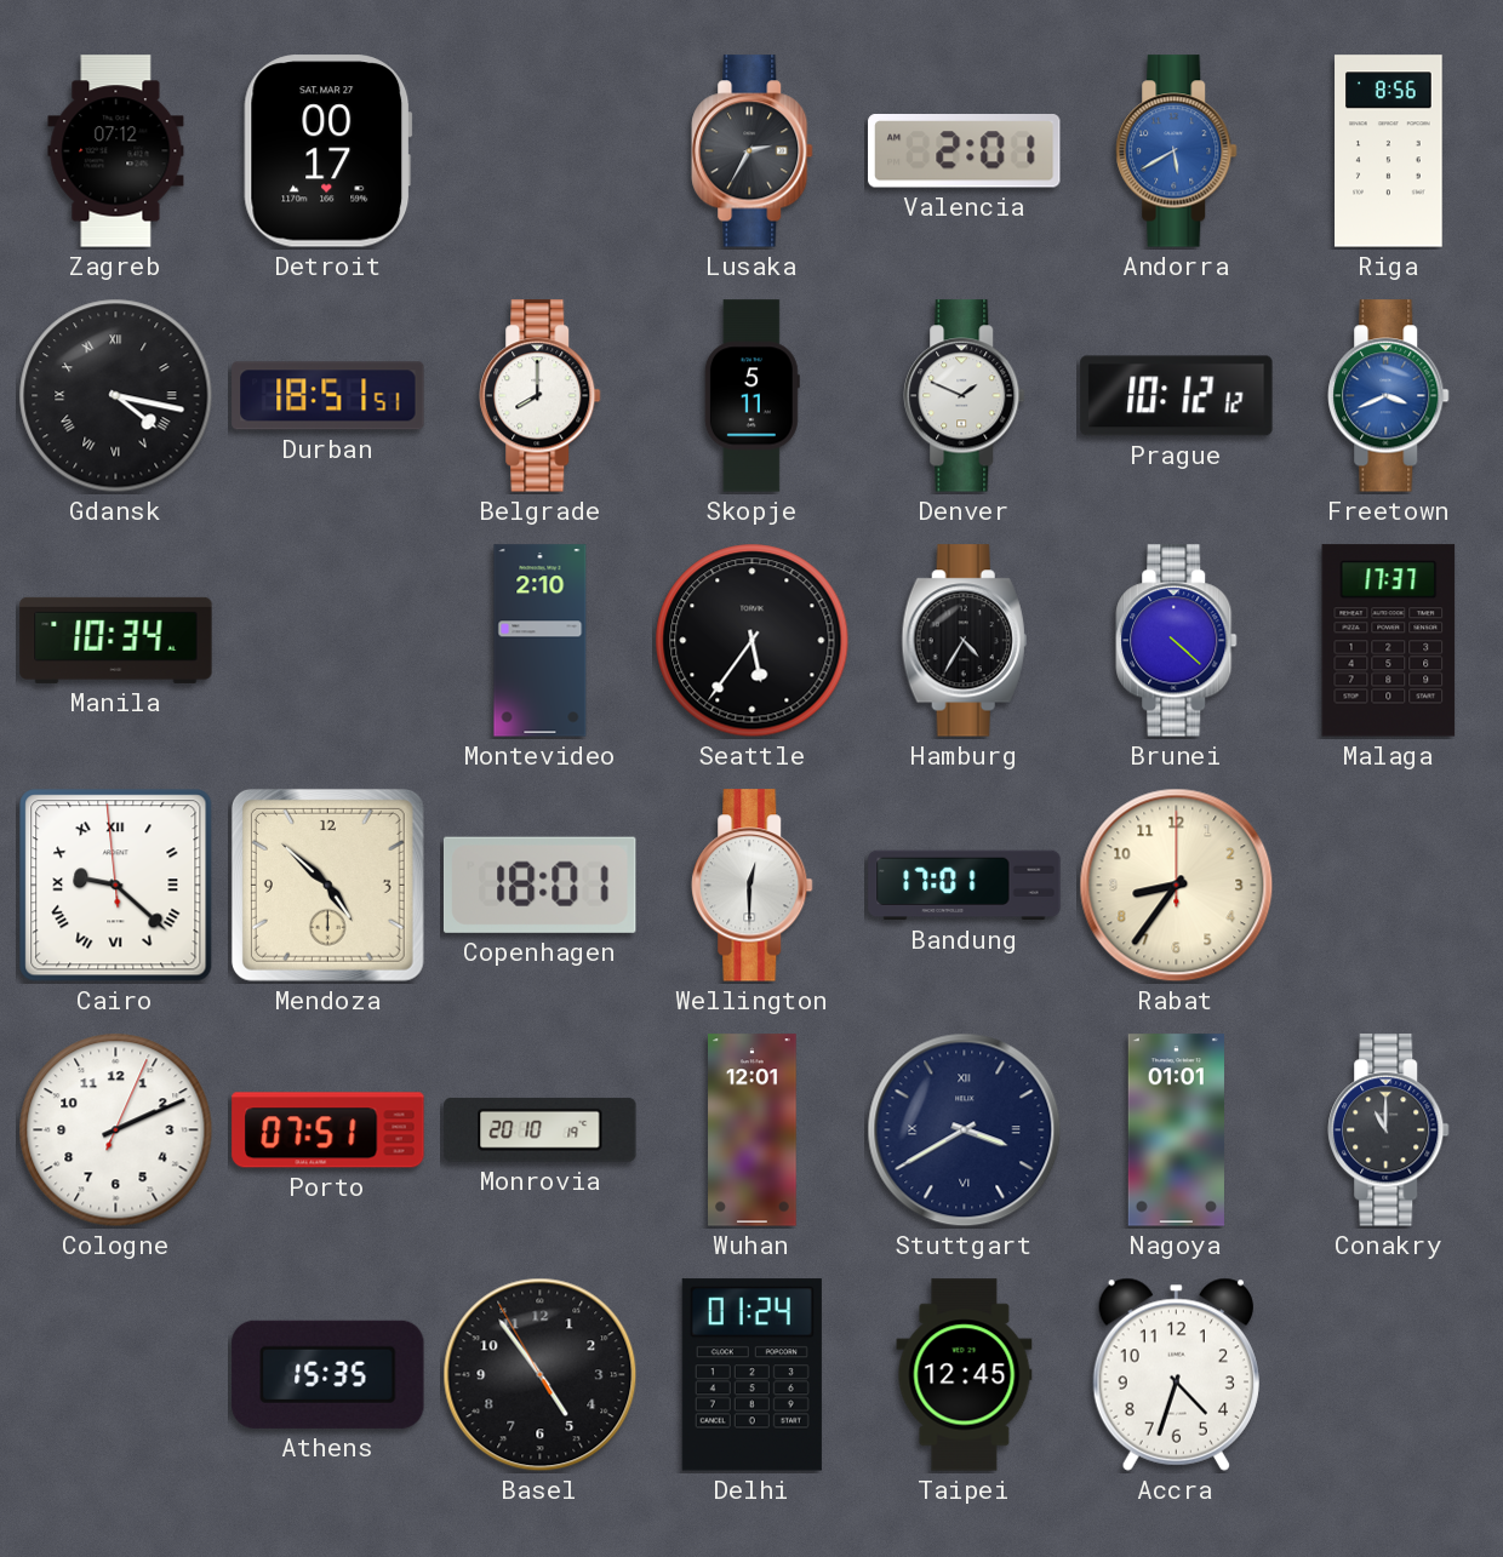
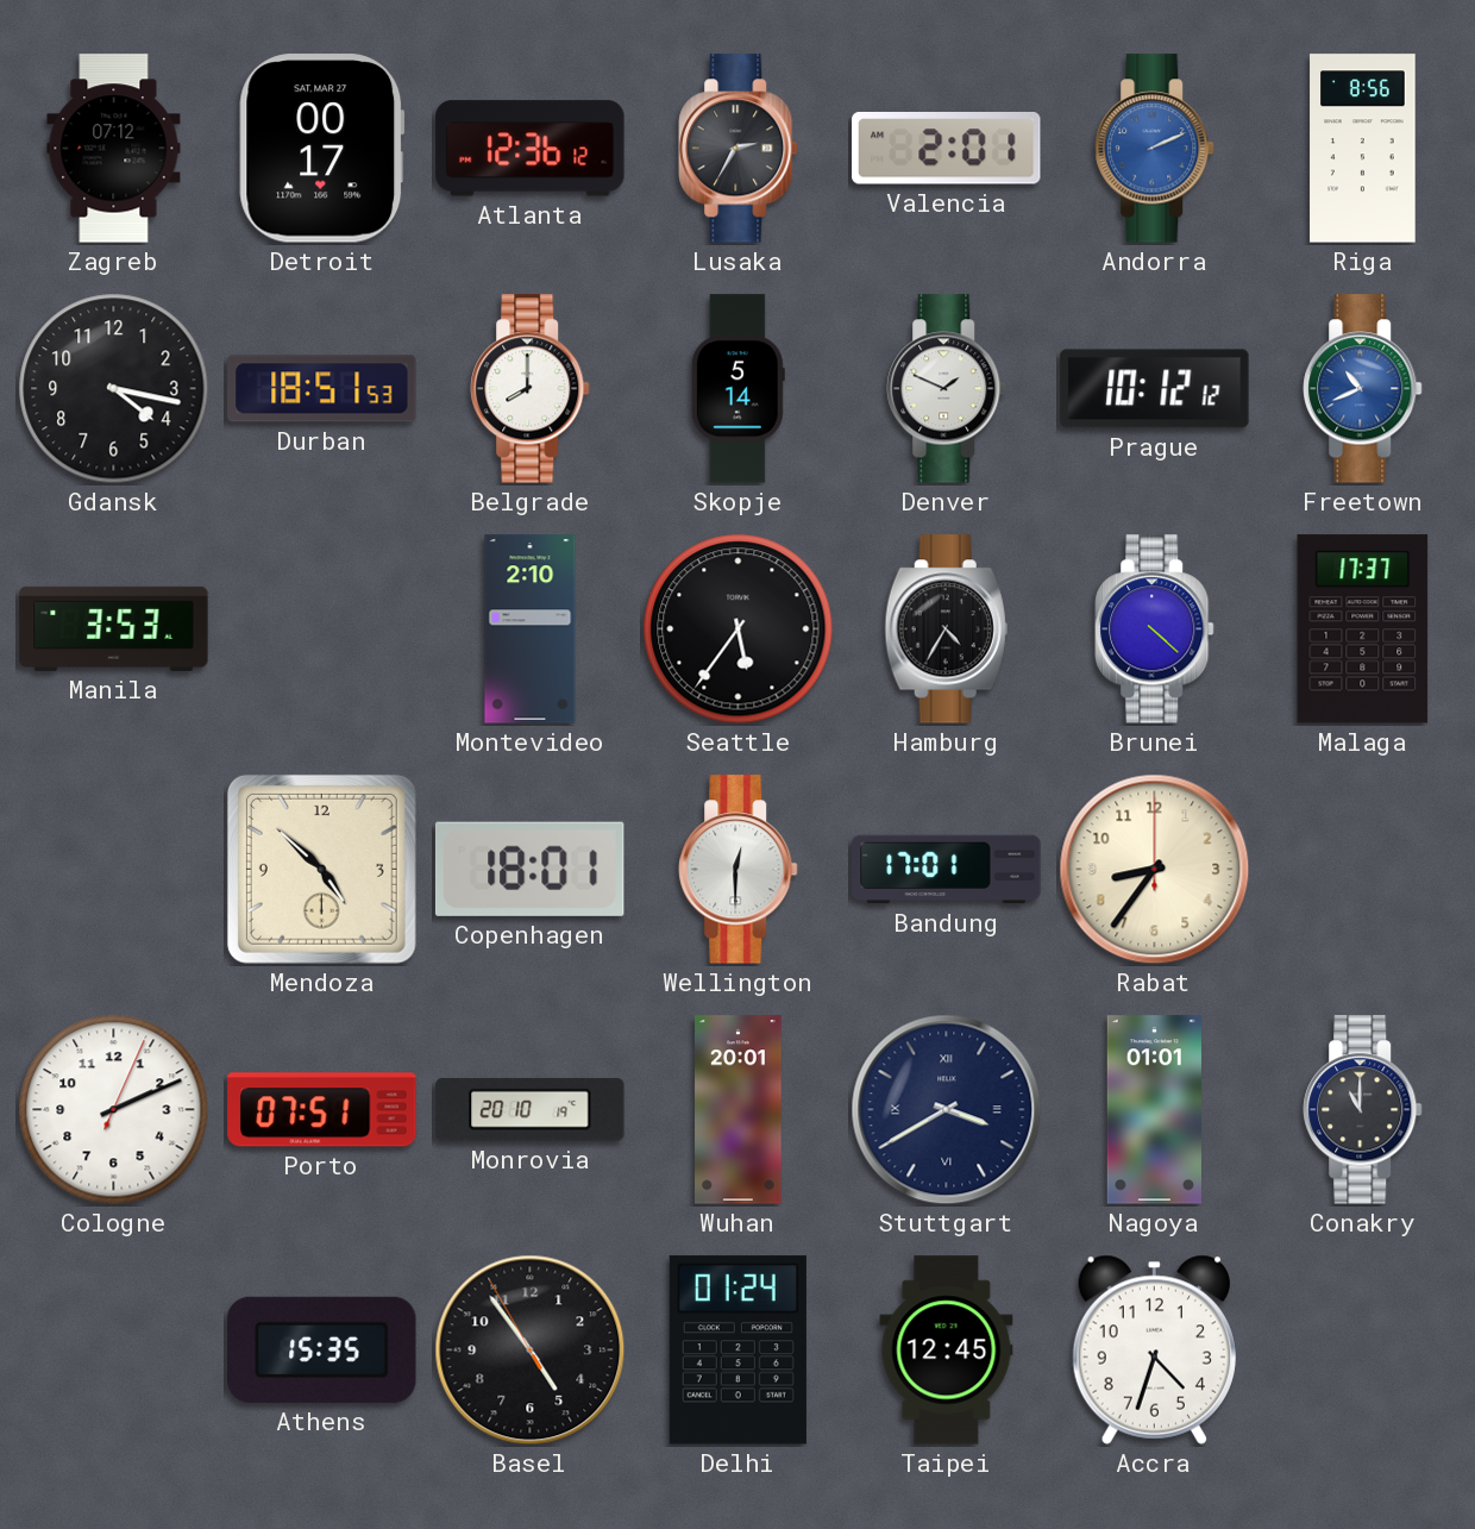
Atlanta: none -> 12:36
Andorra: 5:40 -> 2:11
Gdansk numerals: Roman -> Arabic
Durban: 18:51:51 -> 18:51:53
Skopje: 5:11 -> 5:14
Freetown: 3:41 -> 10:41
Manila: 10:34 -> 3:53
Cairo: 9:21 -> none
Wuhan: 12:01 -> 20:01
